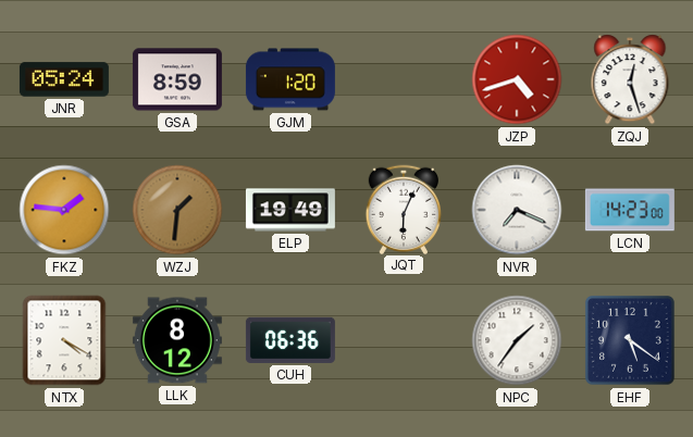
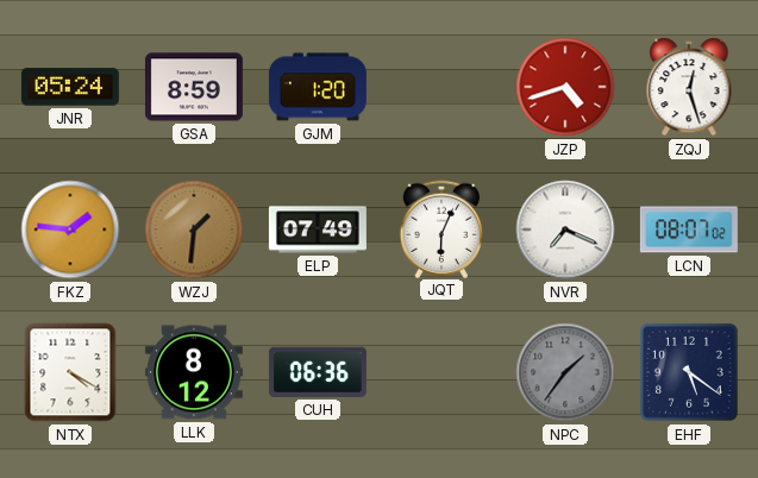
ELP: 19:49 -> 07:49
LCN: 14:23 -> 08:07
NPC dial: white -> grey
